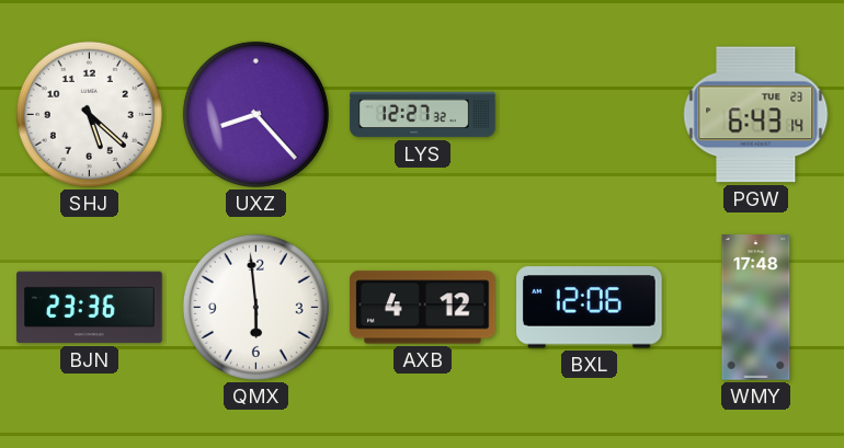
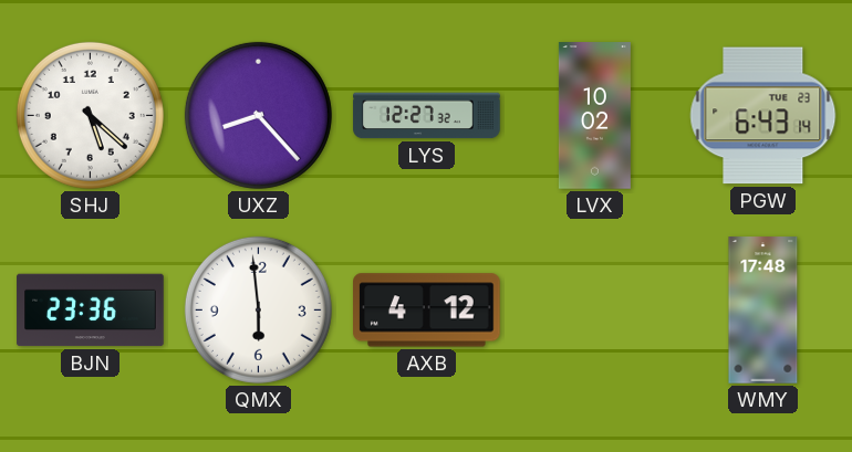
LVX: none -> 10:02
BXL: 12:06 -> none
